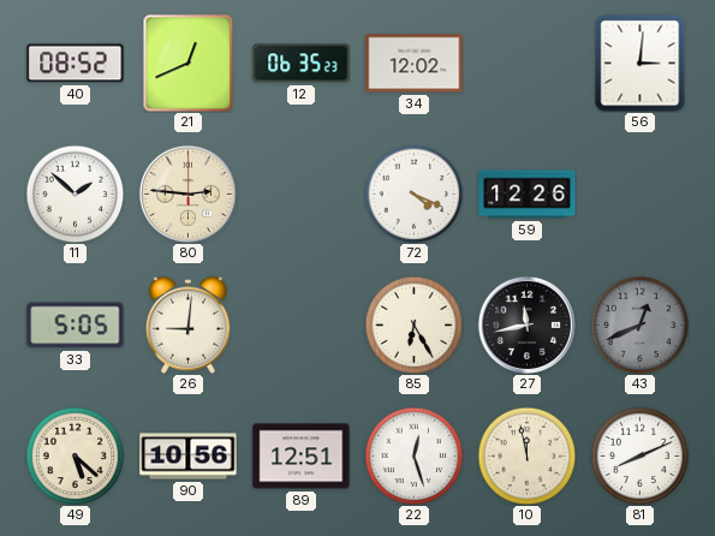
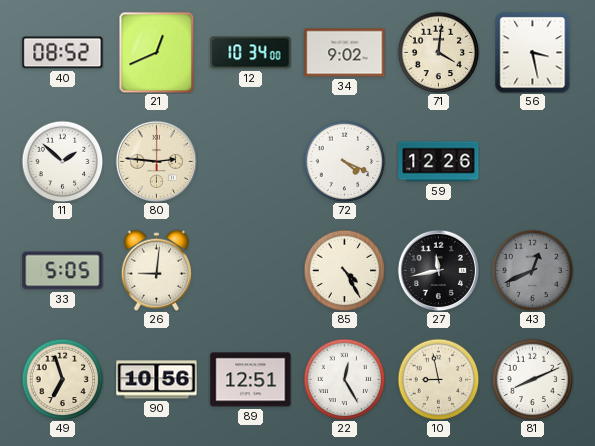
12: 06:35 -> 10:34
34: 12:02 -> 9:02
71: none -> 4:01
56: 3:01 -> 3:28
85: 6:25 -> 4:25
49: 5:22 -> 6:57
22: 12:27 -> 12:25
10: 11:58 -> 8:58
